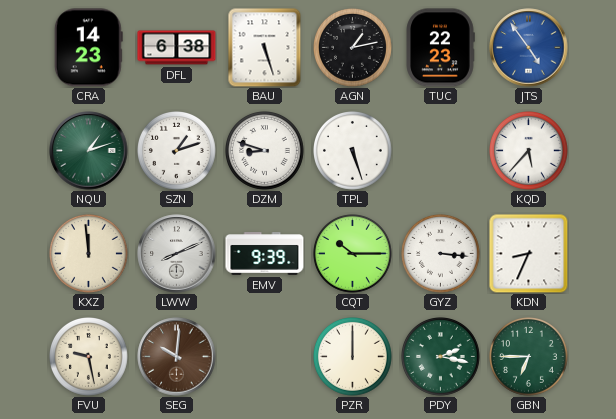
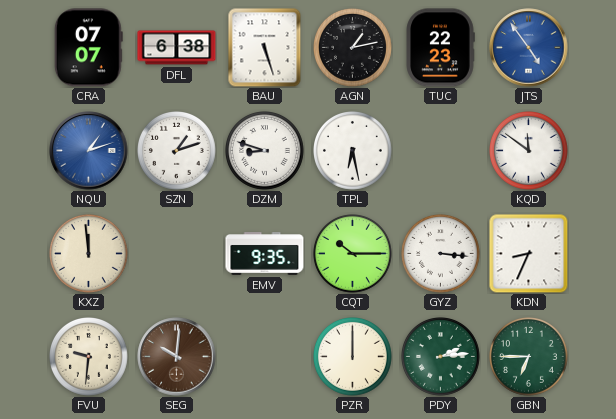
CRA: 14:23 -> 07:07
NQU dial: green -> blue
TPL: 5:27 -> 6:28
KQD: 5:37 -> 11:51
LWW: 8:11 -> none
EMV: 9:39 -> 9:35
FVU: 9:28 -> 9:31
PDY: 2:17 -> 2:14
